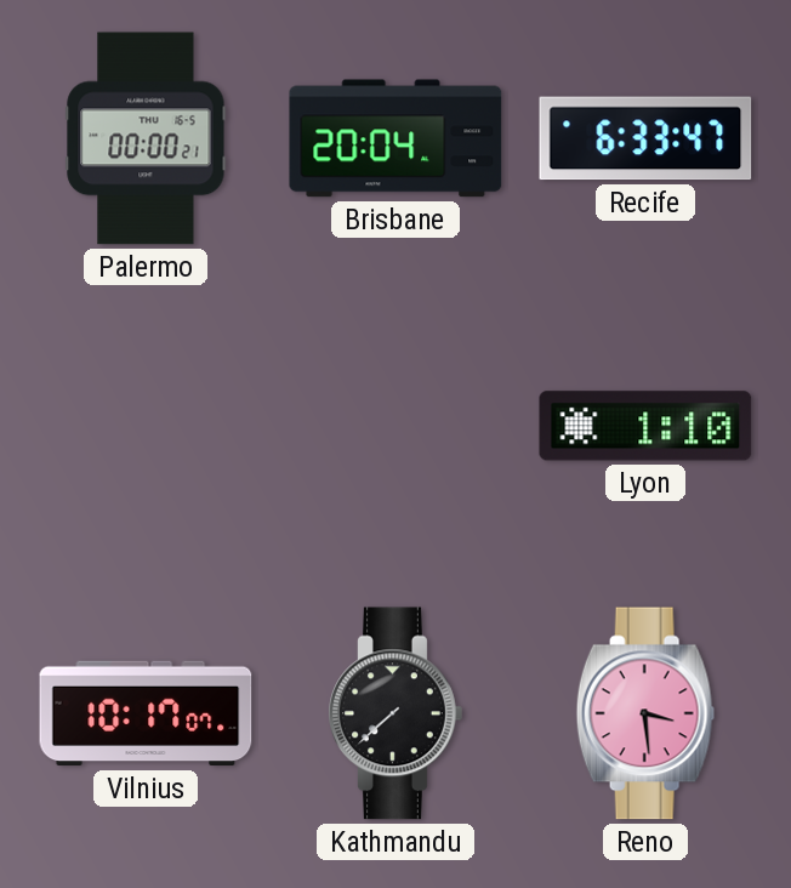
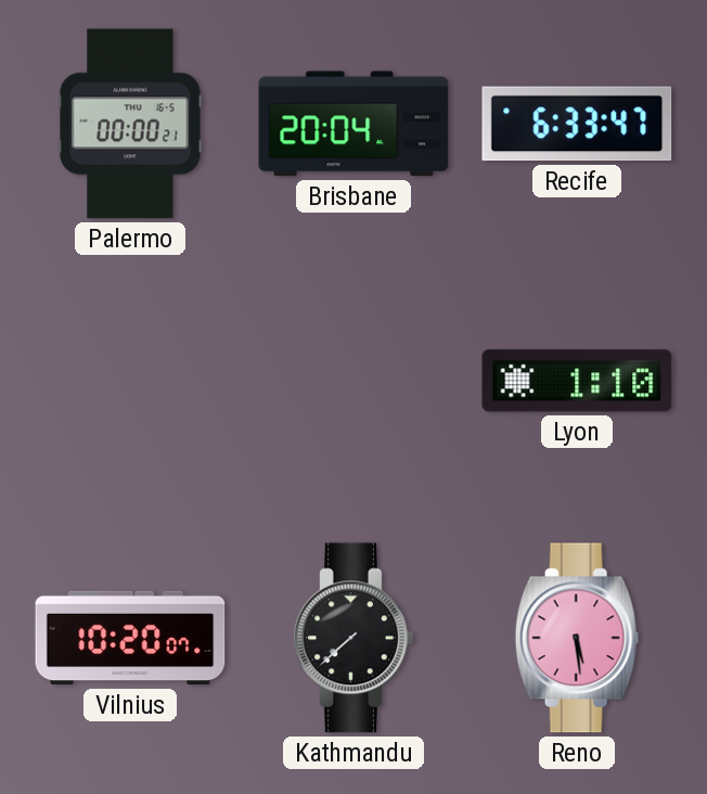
Vilnius: 10:17 -> 10:20
Reno: 3:29 -> 5:29
